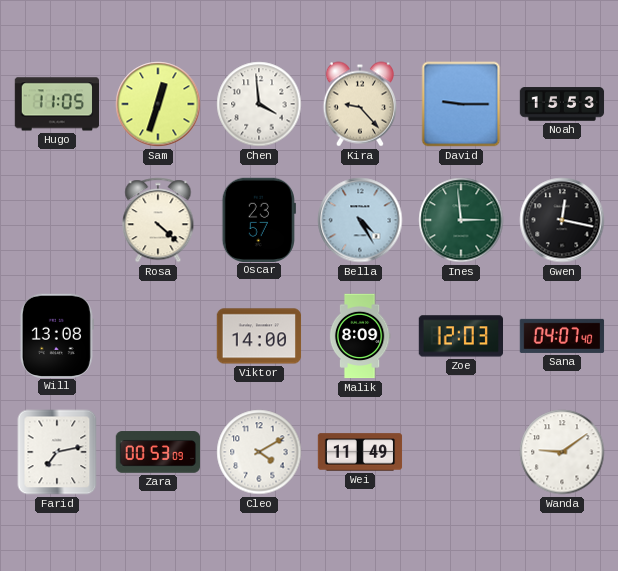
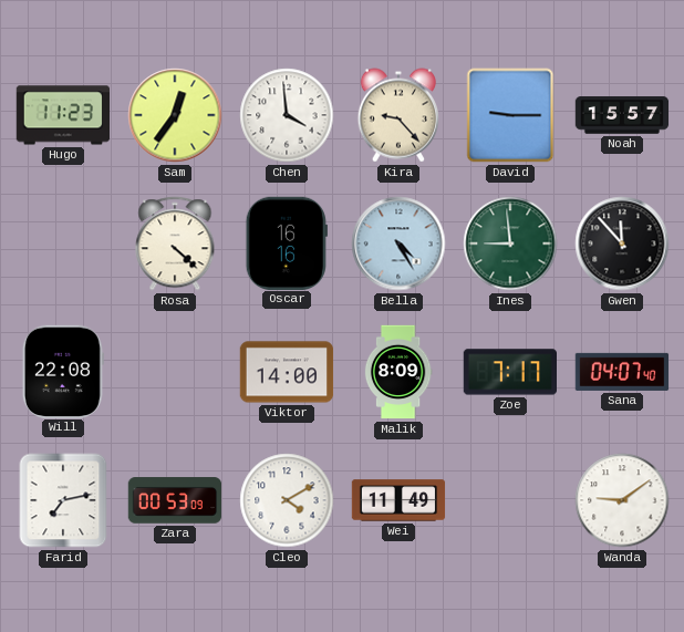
Hugo: 11:05 -> 11:23
Sam: 12:33 -> 12:36
Noah: 15:53 -> 15:57
Oscar: 23:57 -> 16:16
Ines: 2:59 -> 8:59
Gwen: 12:17 -> 11:53
Will: 13:08 -> 22:08
Zoe: 12:03 -> 7:17
